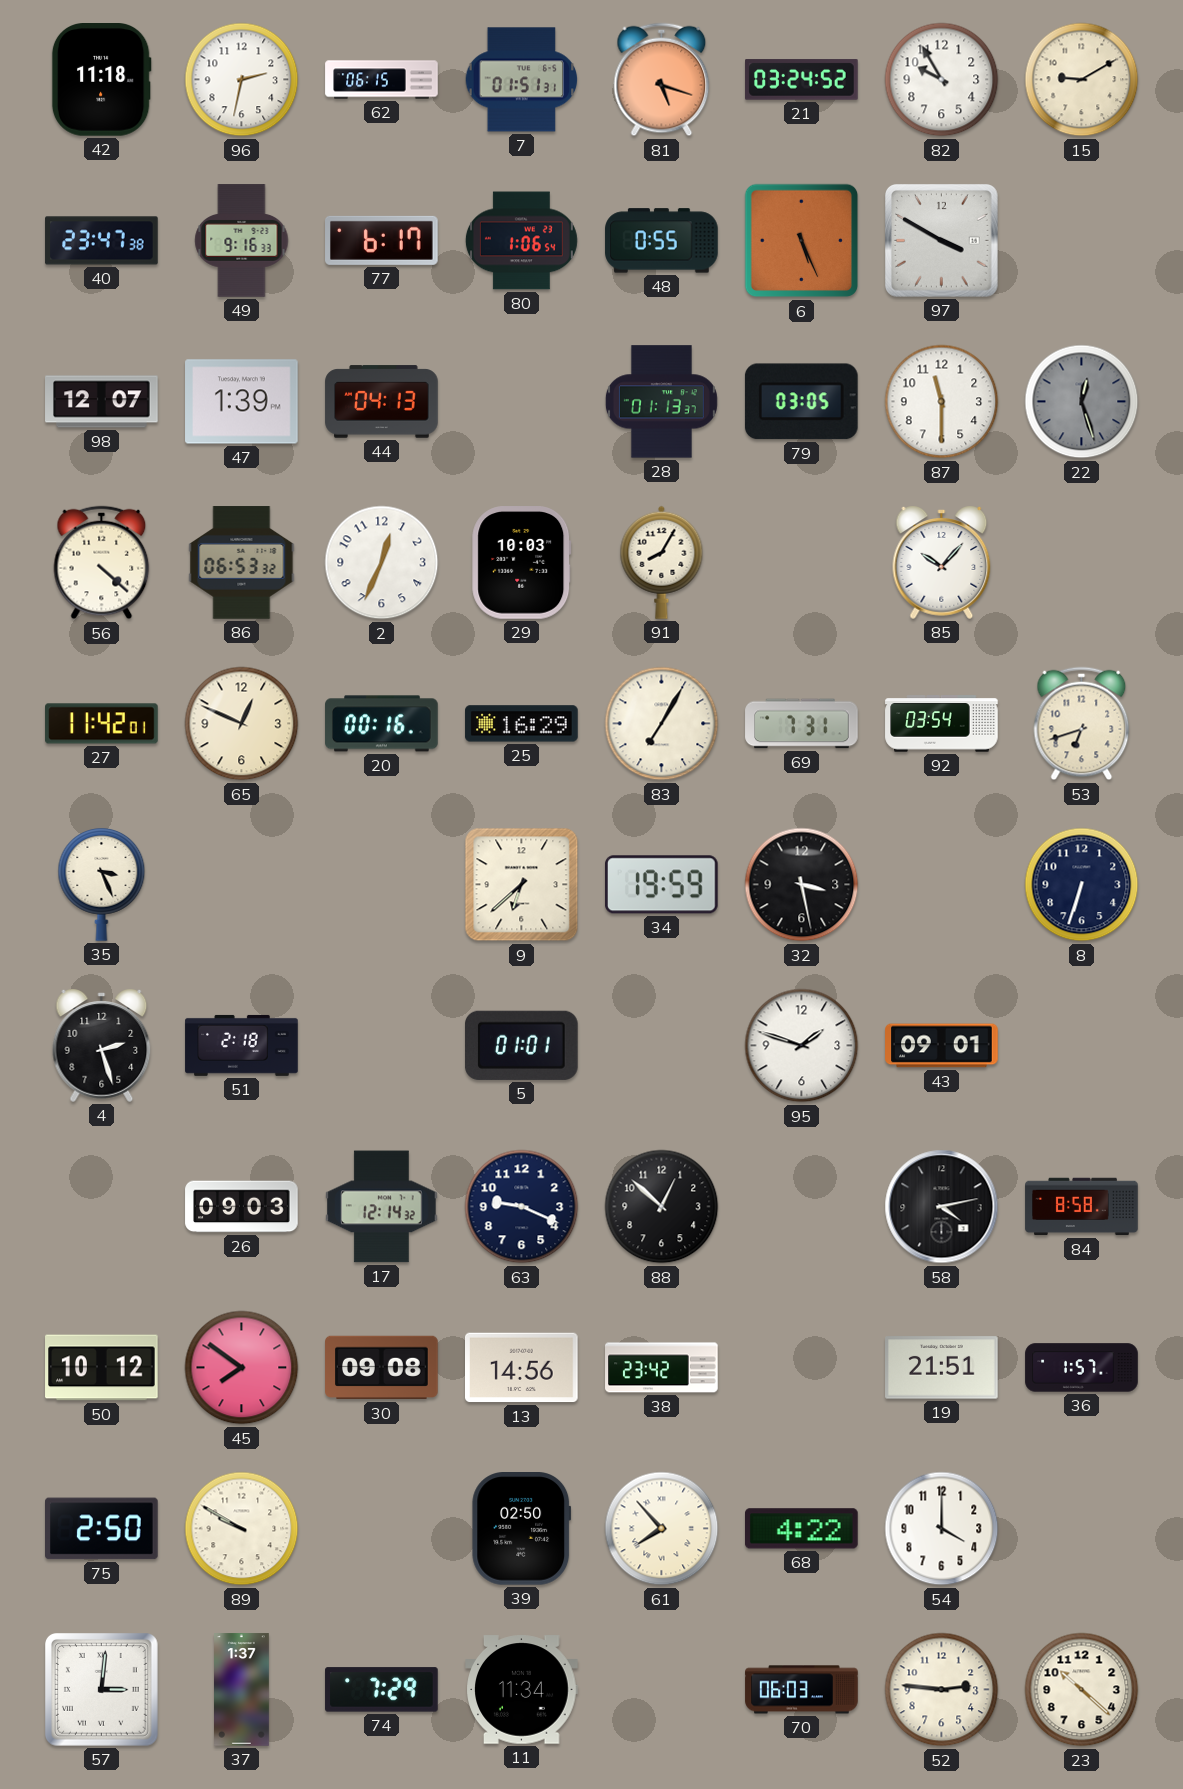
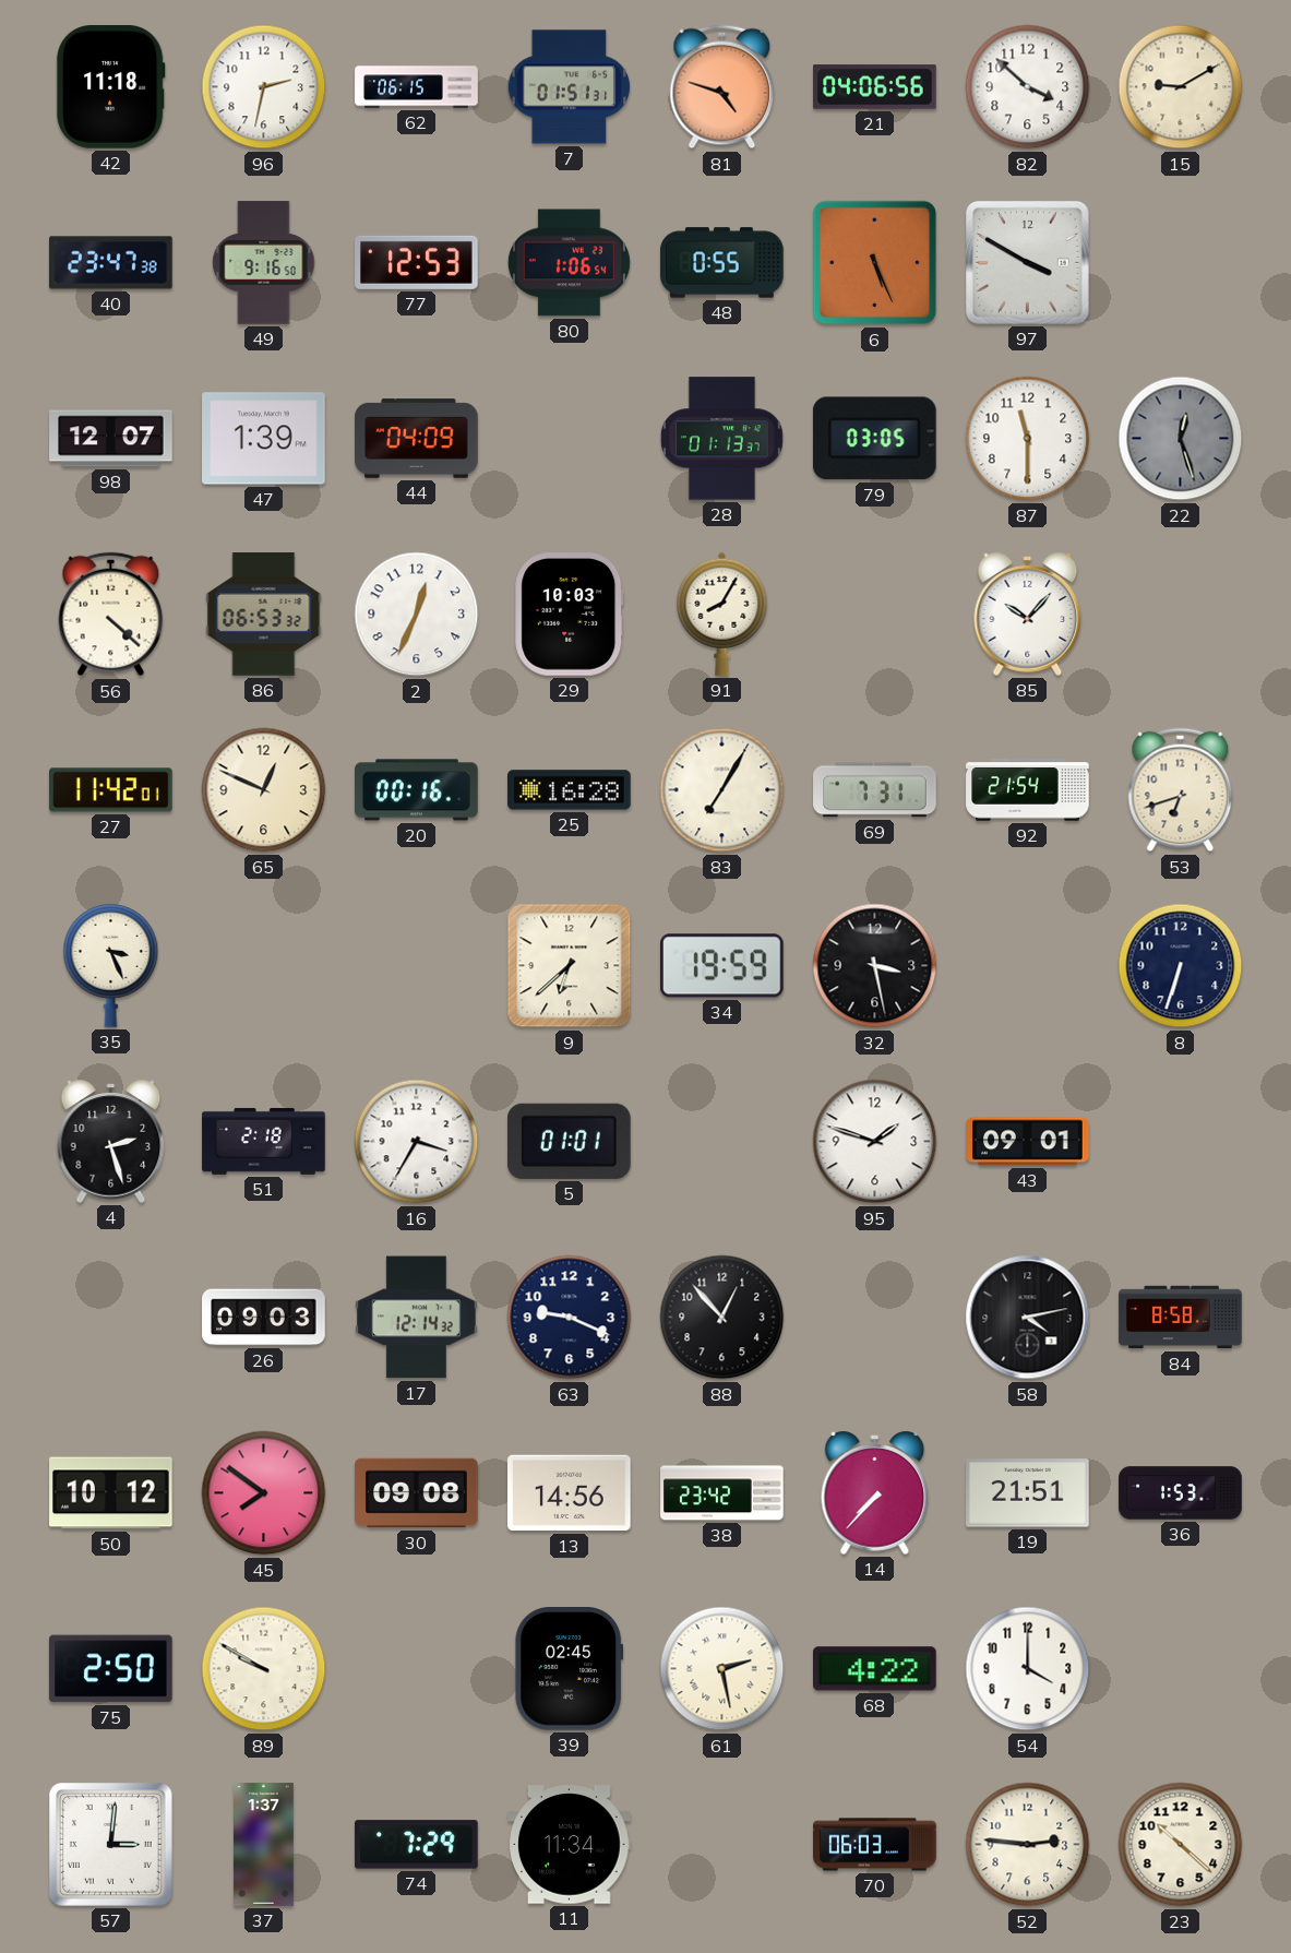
81: 5:18 -> 4:48
21: 03:24 -> 04:06
82: 9:55 -> 3:52
49: 9:16:33 -> 9:16:50
77: 6:17 -> 12:53
44: 04:13 -> 04:09
25: 16:29 -> 16:28
92: 03:54 -> 21:54
16: none -> 3:35
88: 12:52 -> 12:53
14: none -> 7:37
36: 1:57 -> 1:53
39: 02:50 -> 02:45
61: 7:53 -> 2:28
